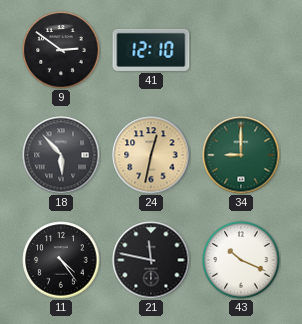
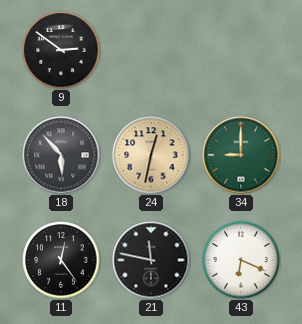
41: 12:10 -> none
11: 4:24 -> 12:24
43: 10:19 -> 6:19
